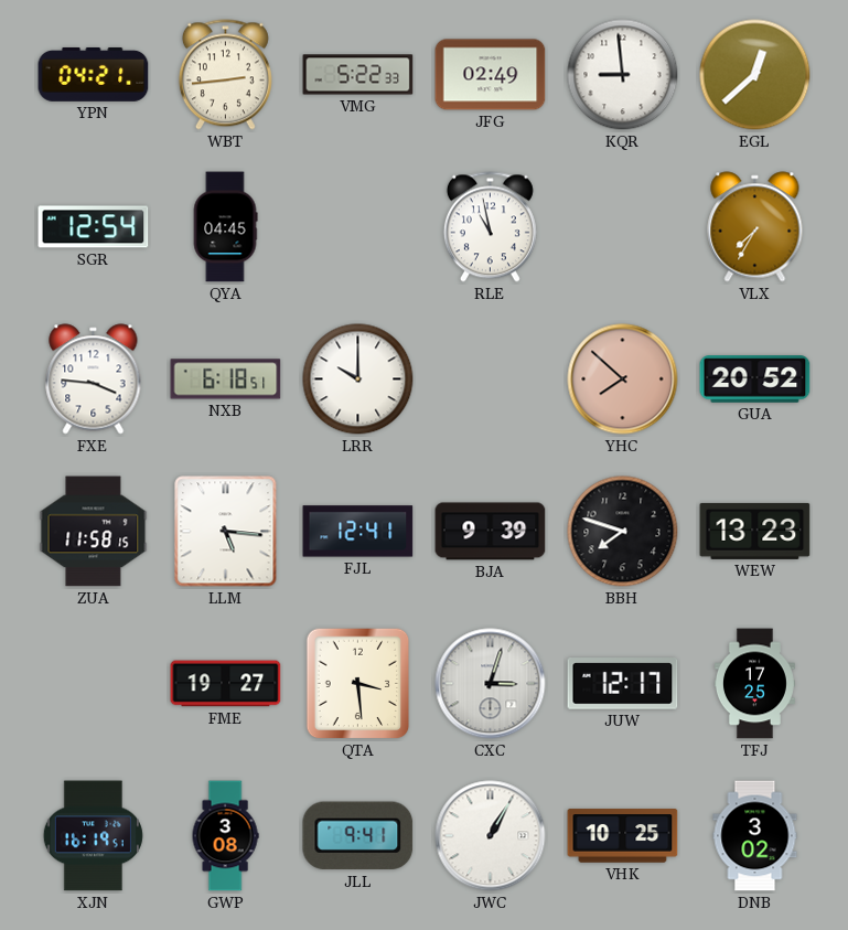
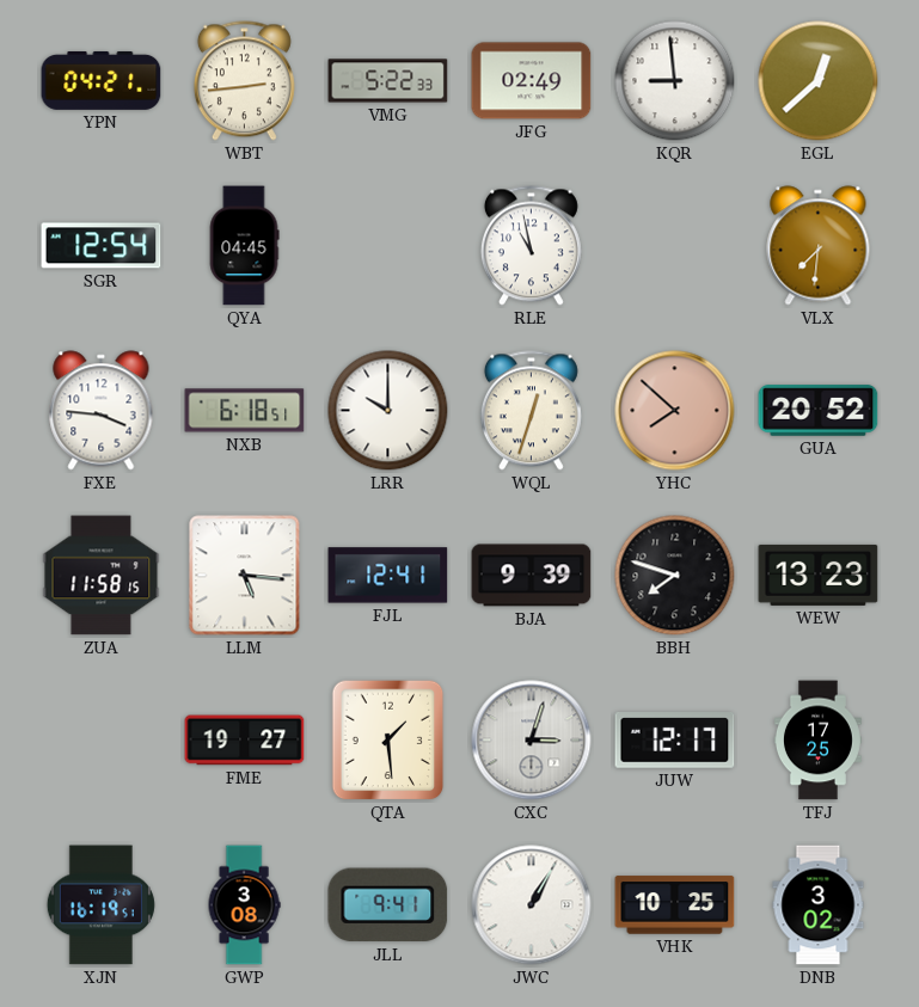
VLX: 7:35 -> 7:31
WQL: none -> 12:33
QTA: 3:29 -> 1:29
